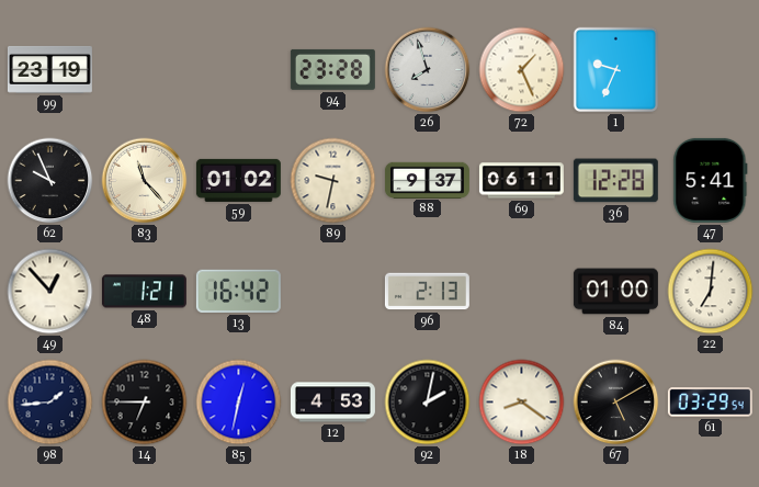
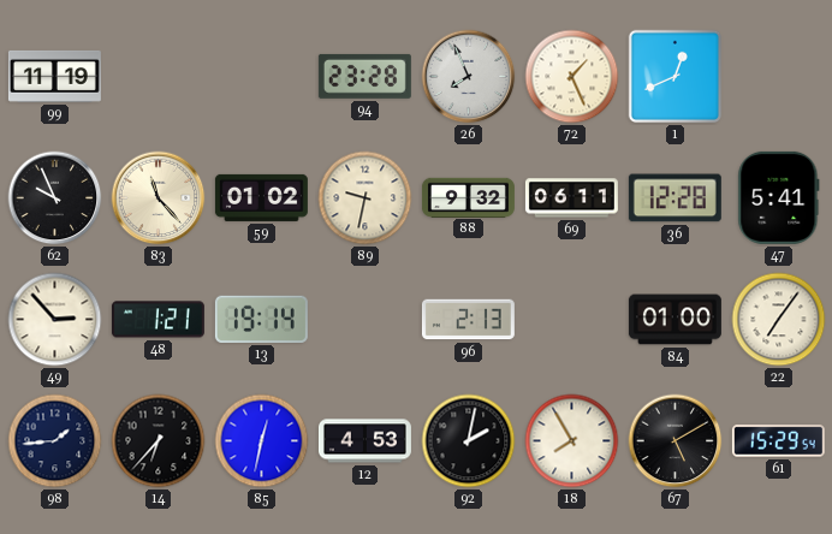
99: 23:19 -> 11:19
26: 7:57 -> 7:56
1: 9:34 -> 12:41
88: 9:37 -> 9:32
49: 12:53 -> 2:53
13: 16:42 -> 19:14
22: 7:01 -> 7:06
14: 6:45 -> 6:37
18: 8:21 -> 7:55
61: 03:29 -> 15:29
